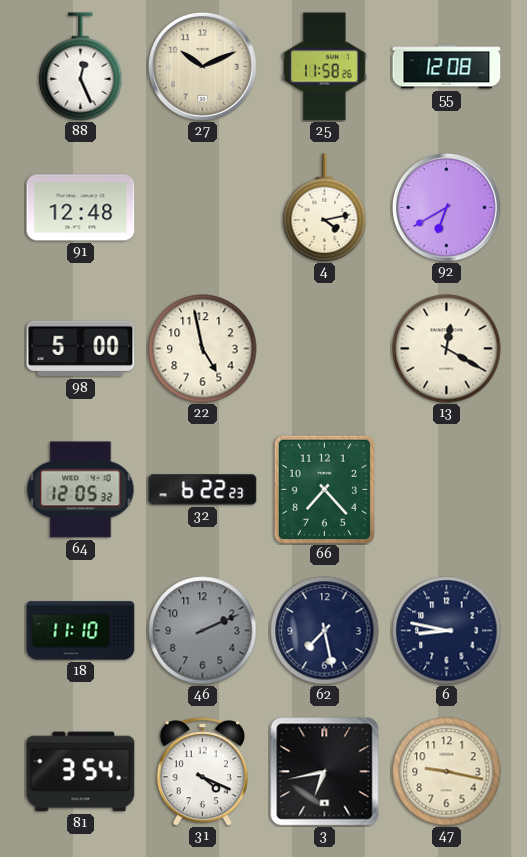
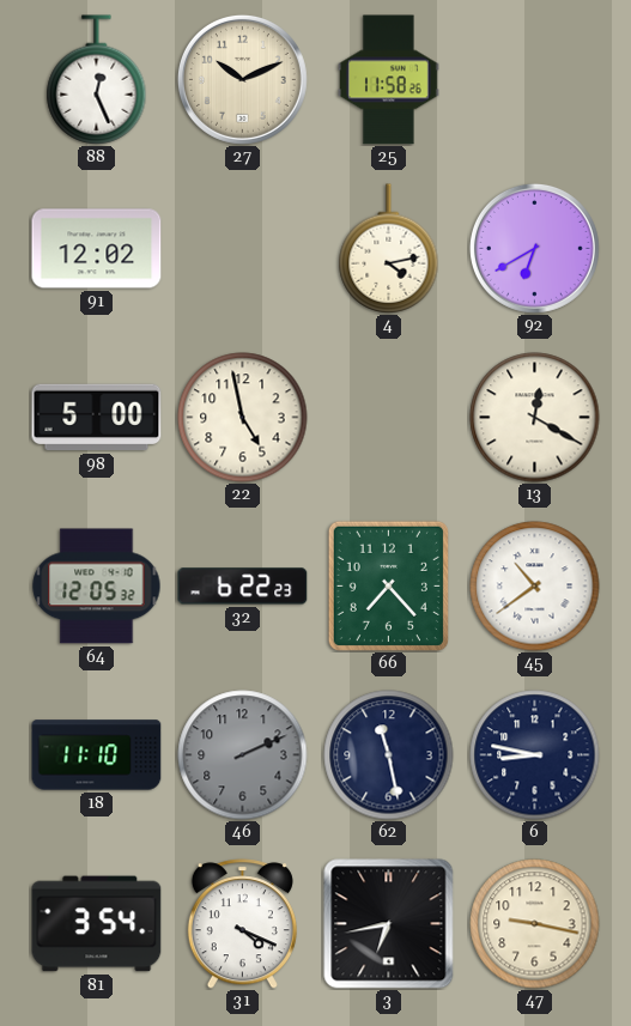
55: 12:08 -> none
91: 12:48 -> 12:02
45: none -> 10:39
62: 7:28 -> 11:28
